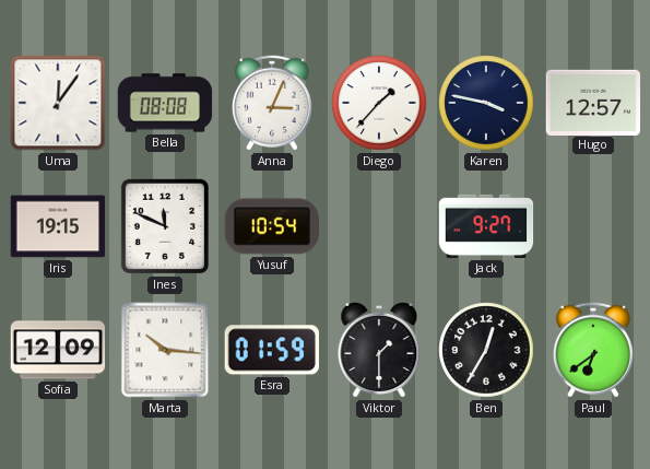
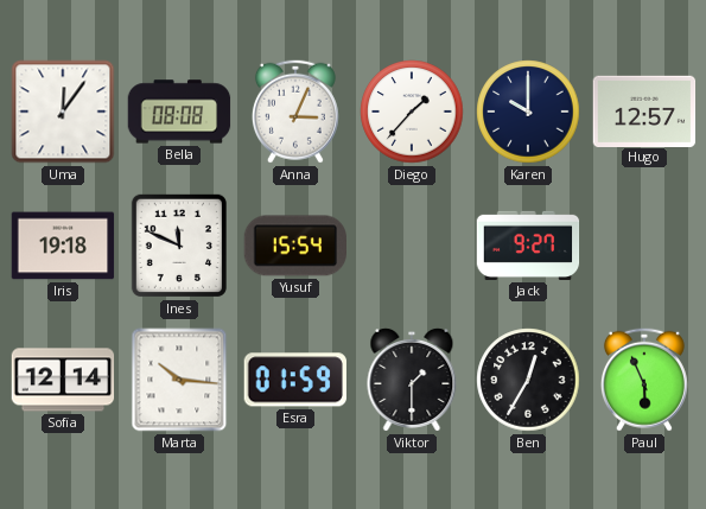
Karen: 3:47 -> 10:00
Iris: 19:15 -> 19:18
Yusuf: 10:54 -> 15:54
Sofia: 12:09 -> 12:14
Paul: 6:39 -> 5:56
